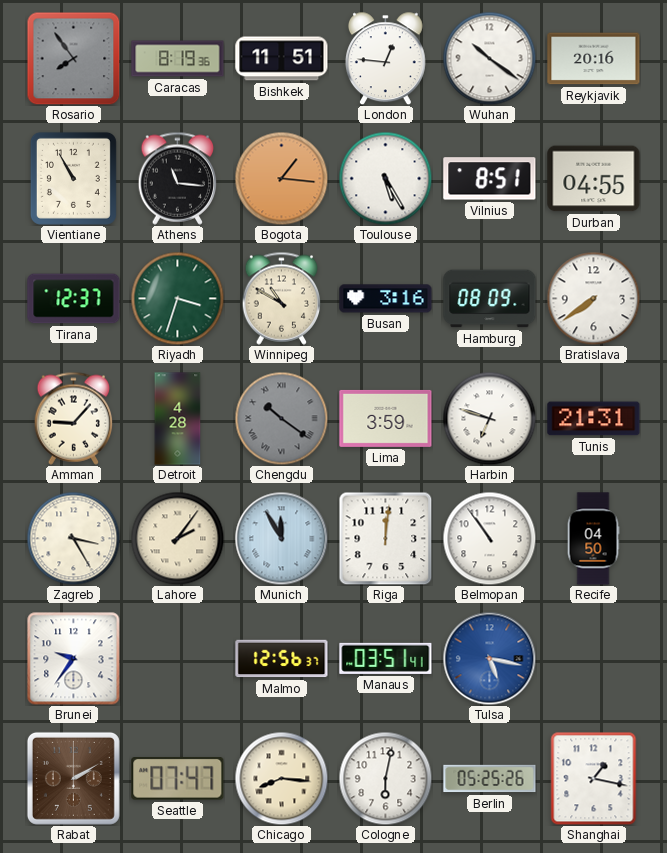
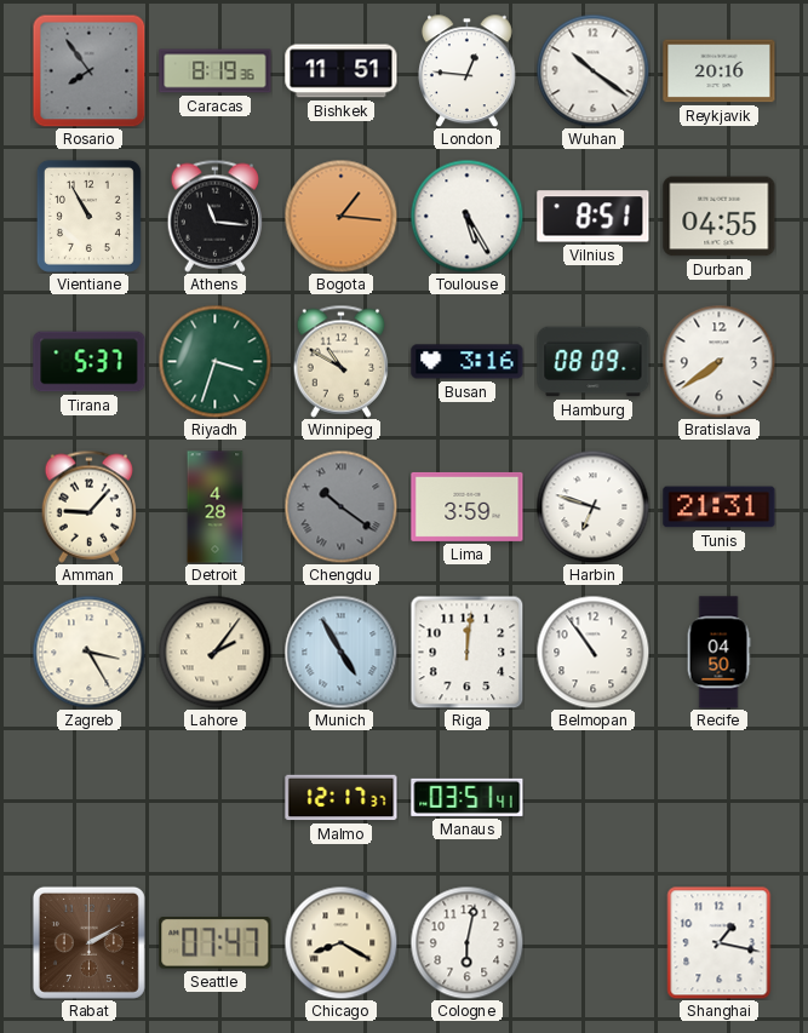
Tirana: 12:37 -> 5:37
Munich: 11:55 -> 4:55
Brunei: 9:36 -> none
Malmo: 12:56 -> 12:17
Tulsa: 5:17 -> none
Chicago: 8:16 -> 8:20
Berlin: 05:25 -> none
